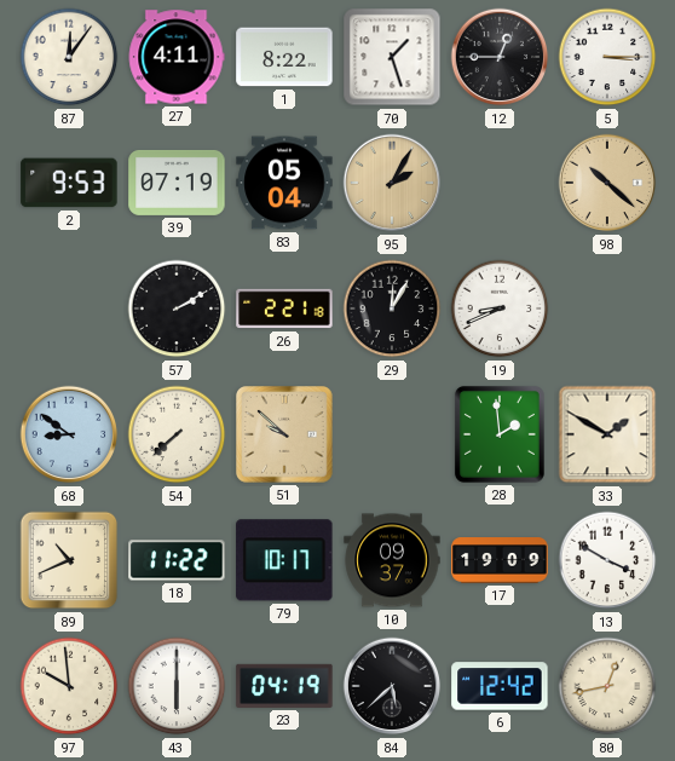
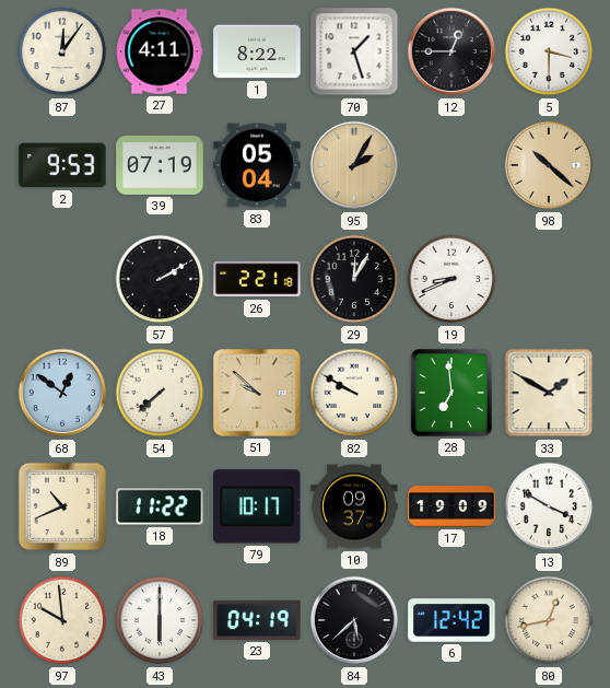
5: 3:15 -> 3:30
68: 8:51 -> 12:51
82: none -> 9:50
28: 1:59 -> 6:59
